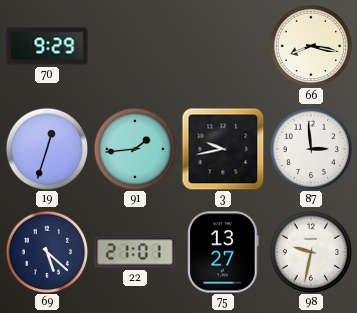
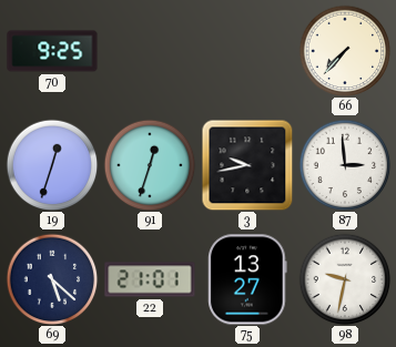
70: 9:29 -> 9:25
66: 8:17 -> 7:37
91: 1:44 -> 12:33
